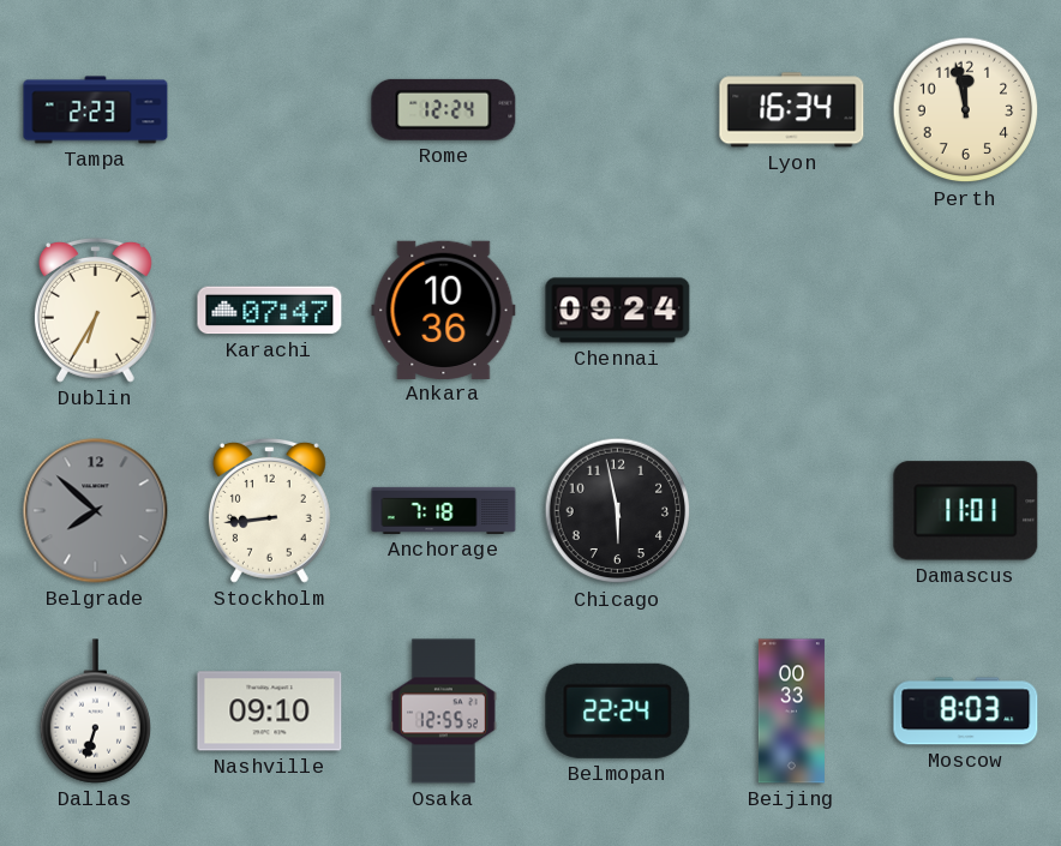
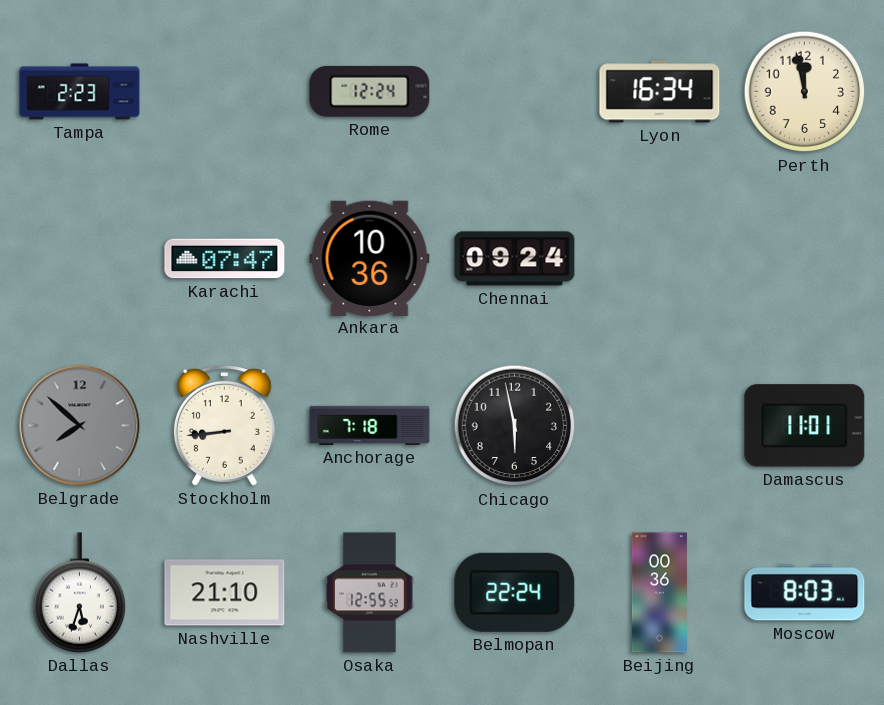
Dublin: 6:35 -> none
Dallas: 6:33 -> 5:33
Nashville: 09:10 -> 21:10
Beijing: 00:33 -> 00:36
